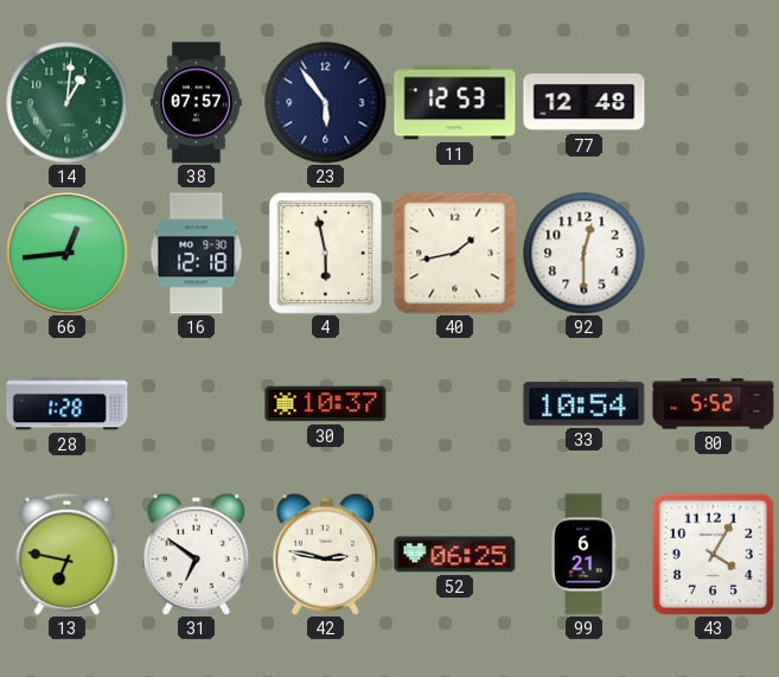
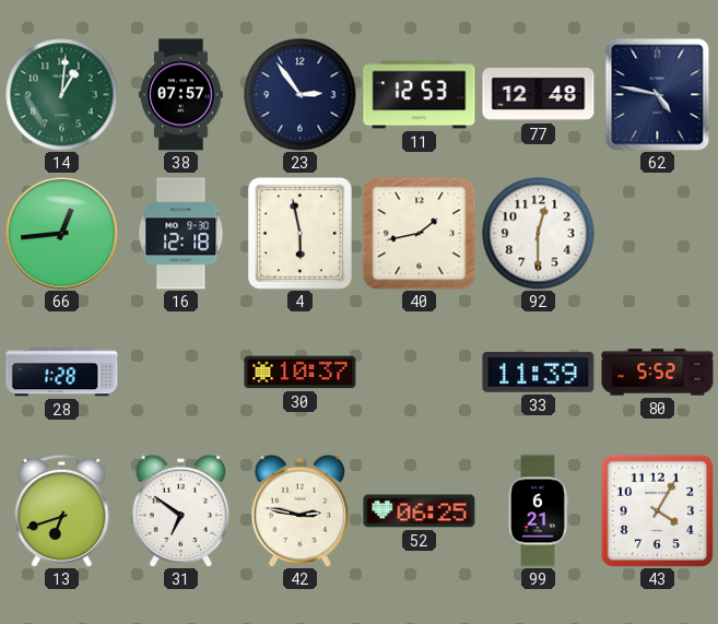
23: 5:54 -> 2:54
62: none -> 4:47
33: 10:54 -> 11:39
13: 6:47 -> 6:42
